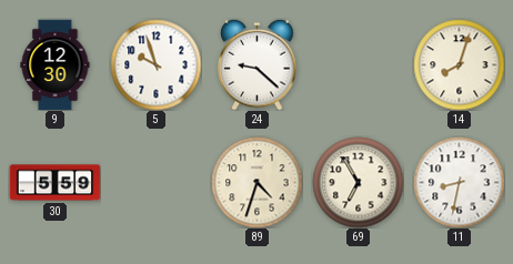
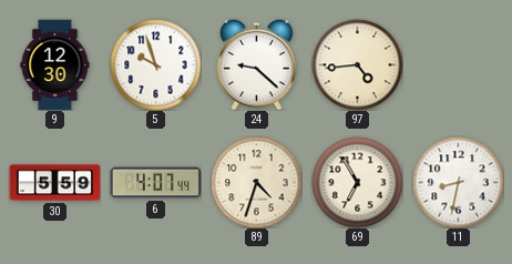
97: none -> 4:44
14: 8:03 -> none
6: none -> 4:07
